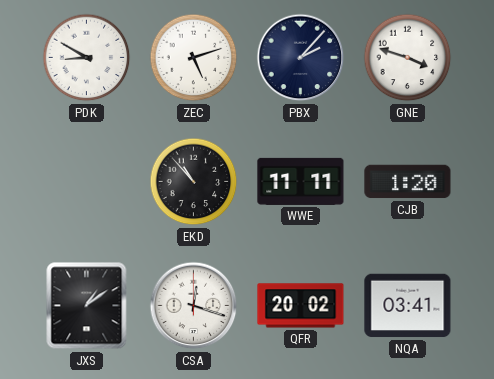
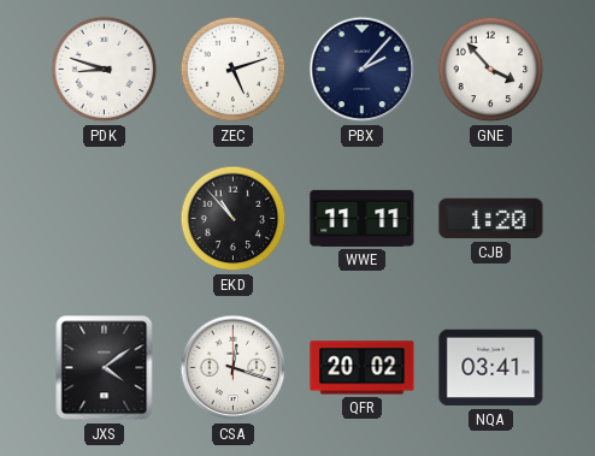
PDK: 8:50 -> 8:48
GNE: 3:48 -> 3:53
JXS: 1:09 -> 4:09
